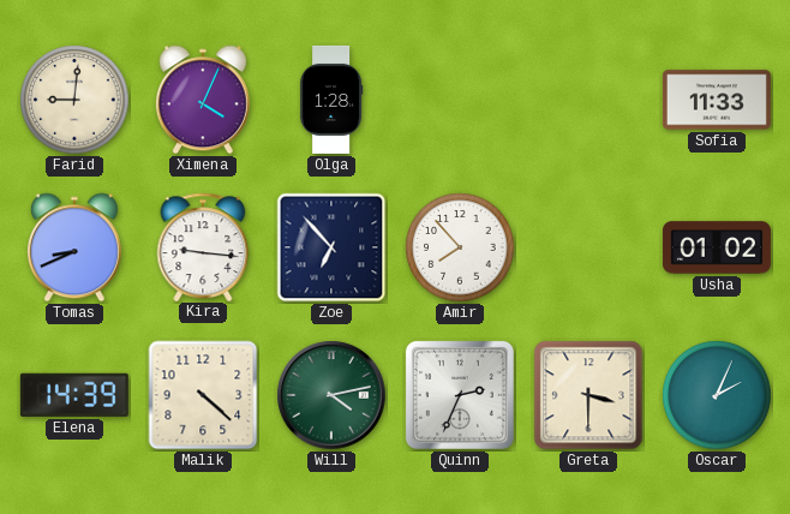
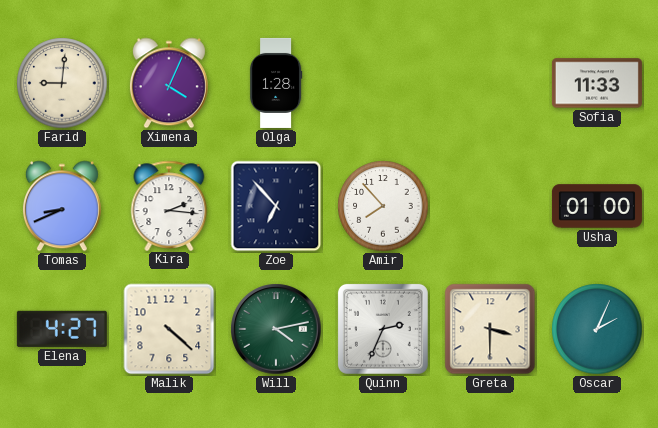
Kira: 9:16 -> 2:16
Usha: 01:02 -> 01:00
Elena: 14:39 -> 4:27
